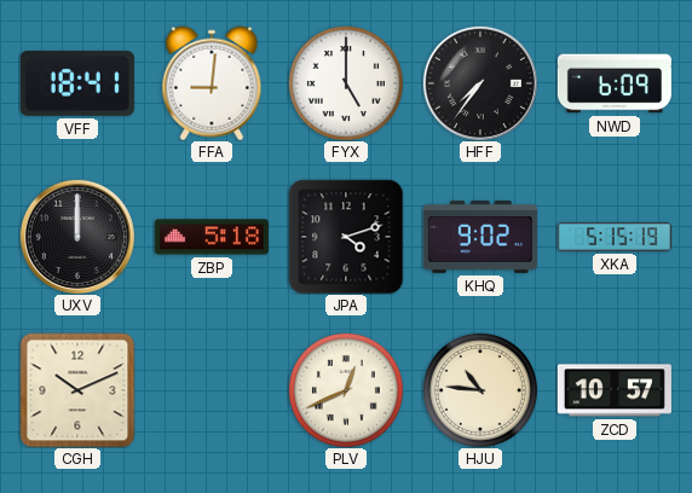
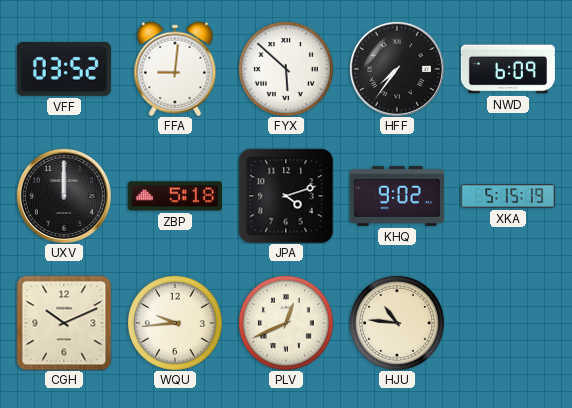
VFF: 18:41 -> 03:52
FYX: 5:00 -> 5:52
WQU: none -> 9:44
ZCD: 10:57 -> none
